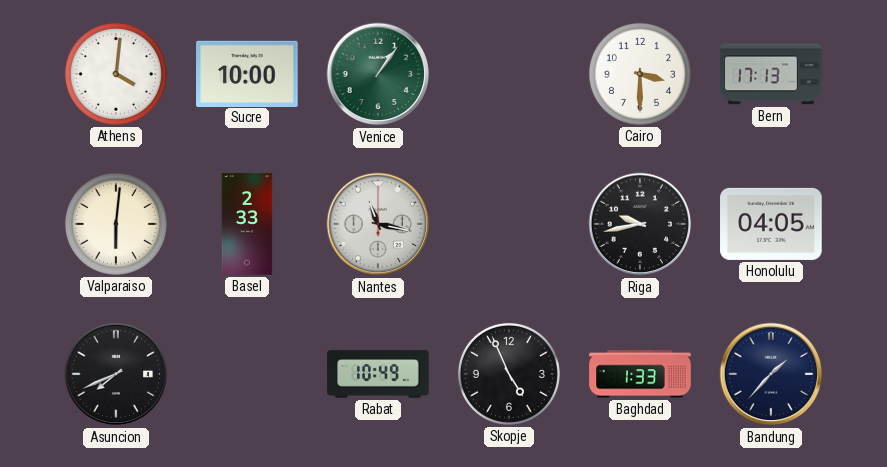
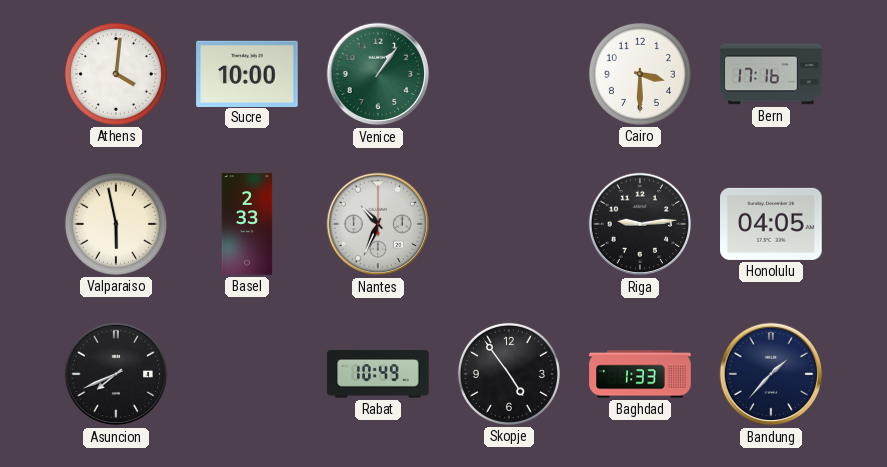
Bern: 17:13 -> 17:16
Valparaiso: 6:01 -> 5:58
Nantes: 11:17 -> 10:34
Riga: 9:43 -> 9:14
Skopje: 4:56 -> 4:54
